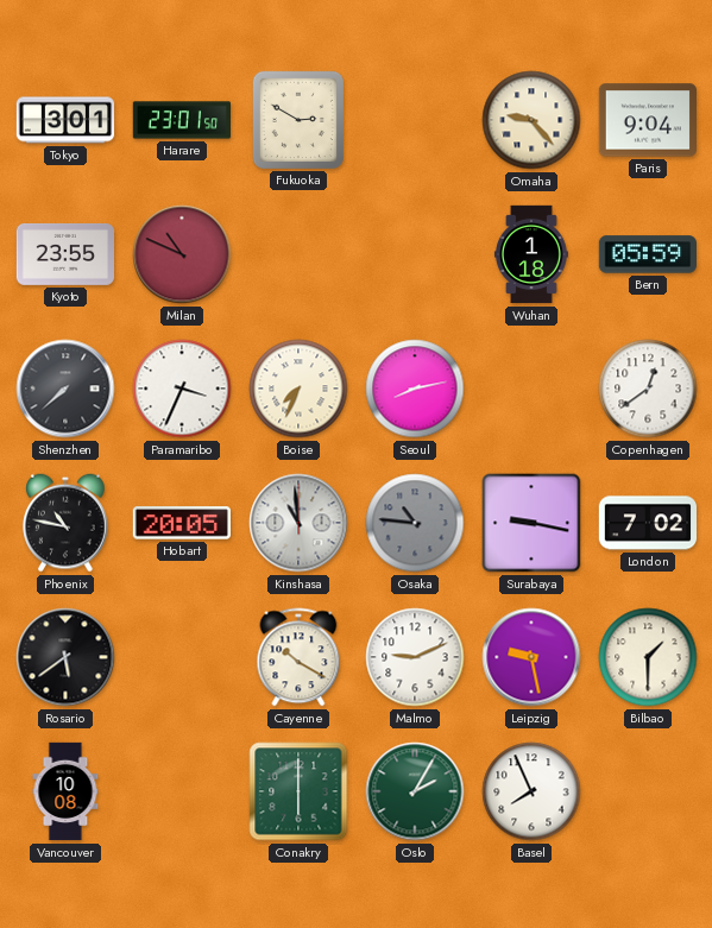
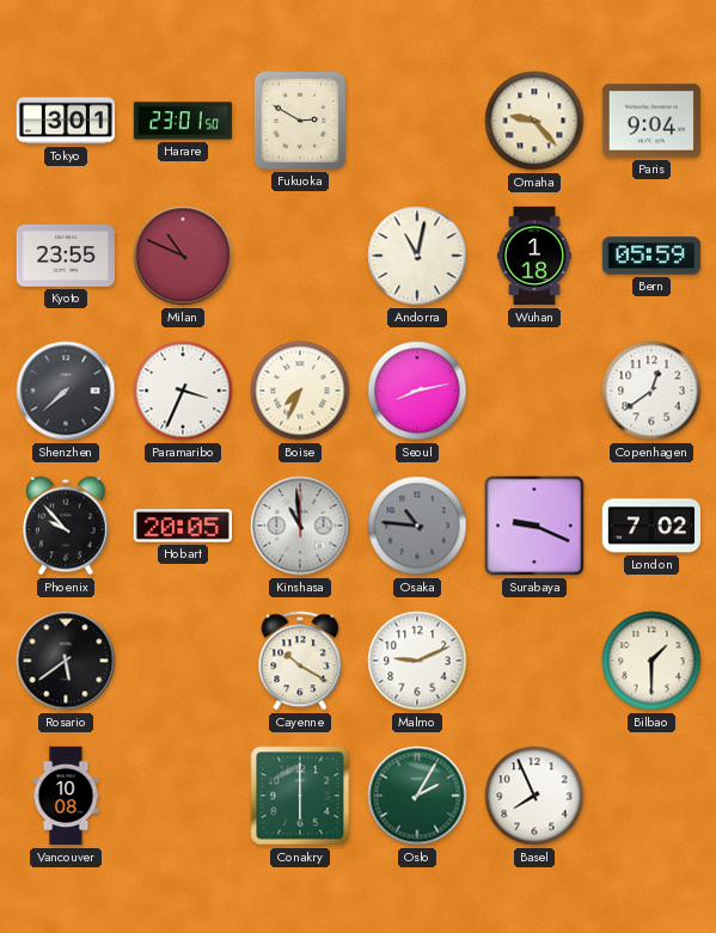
Andorra: none -> 11:02
Phoenix: 10:47 -> 9:53
Surabaya: 9:17 -> 9:19
Leipzig: 9:28 -> none
